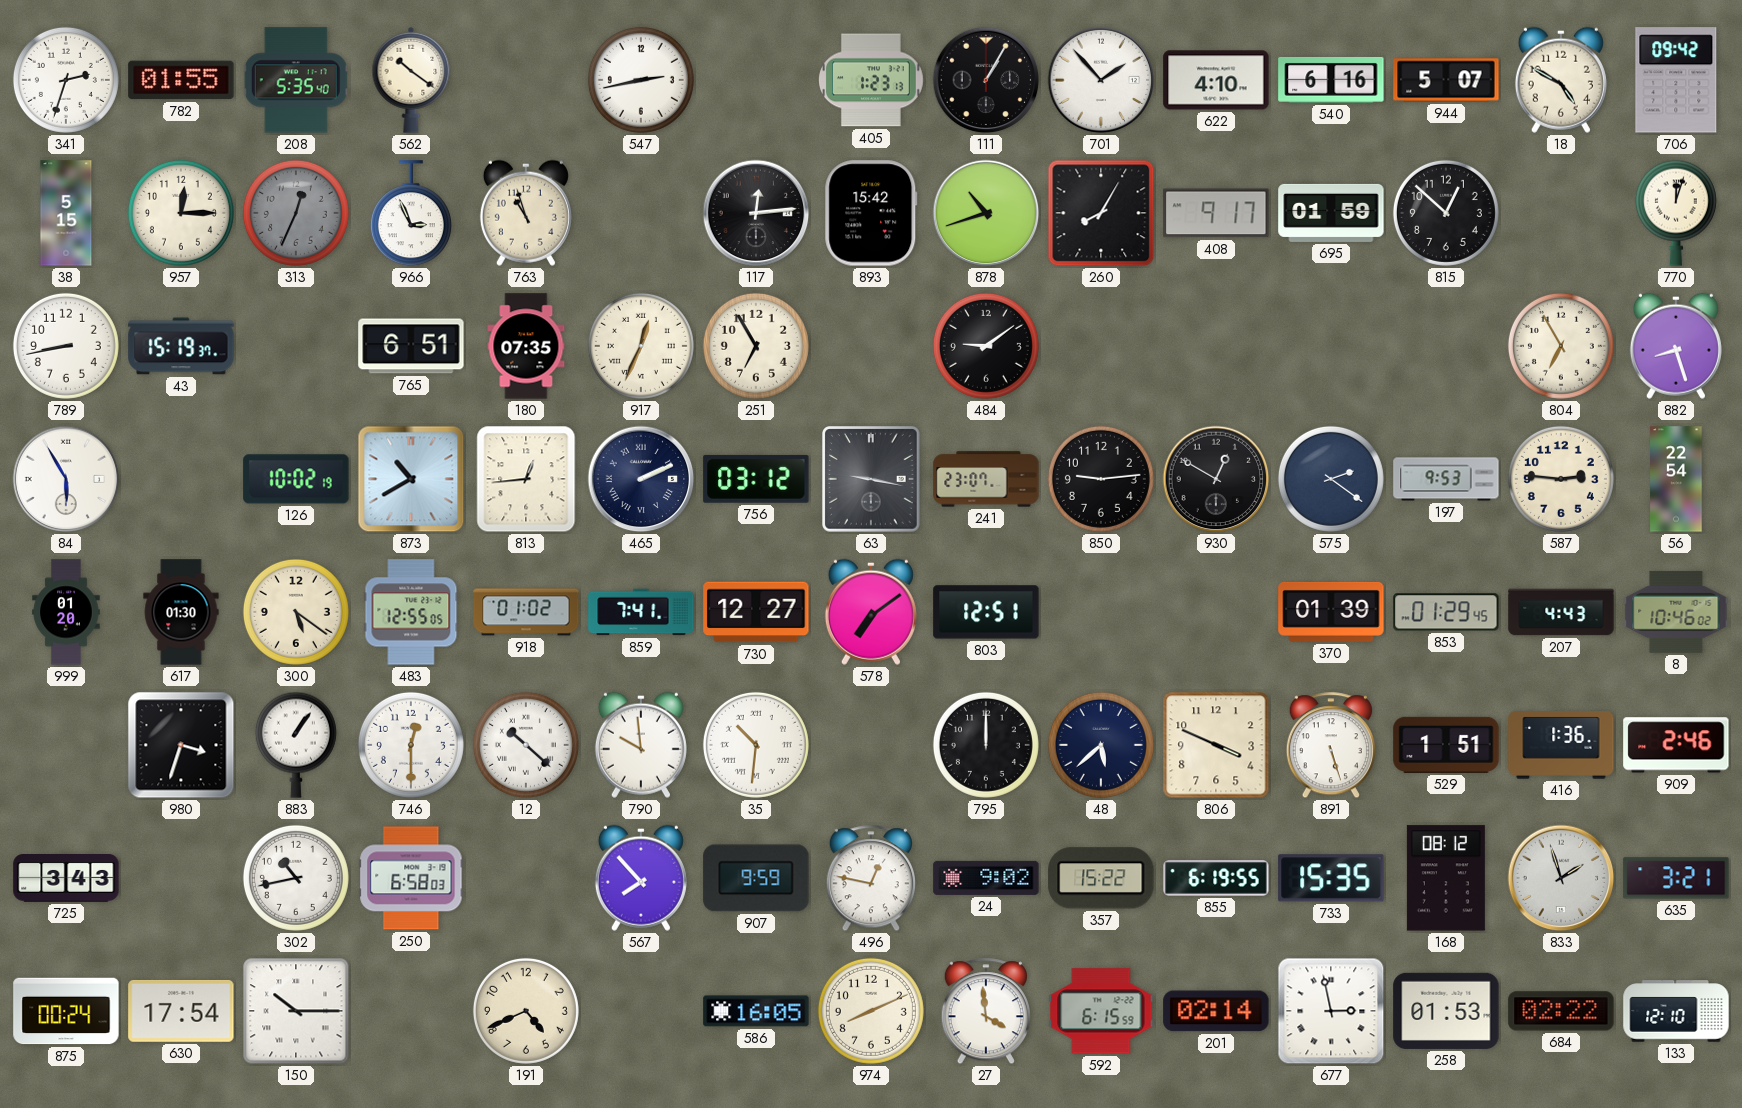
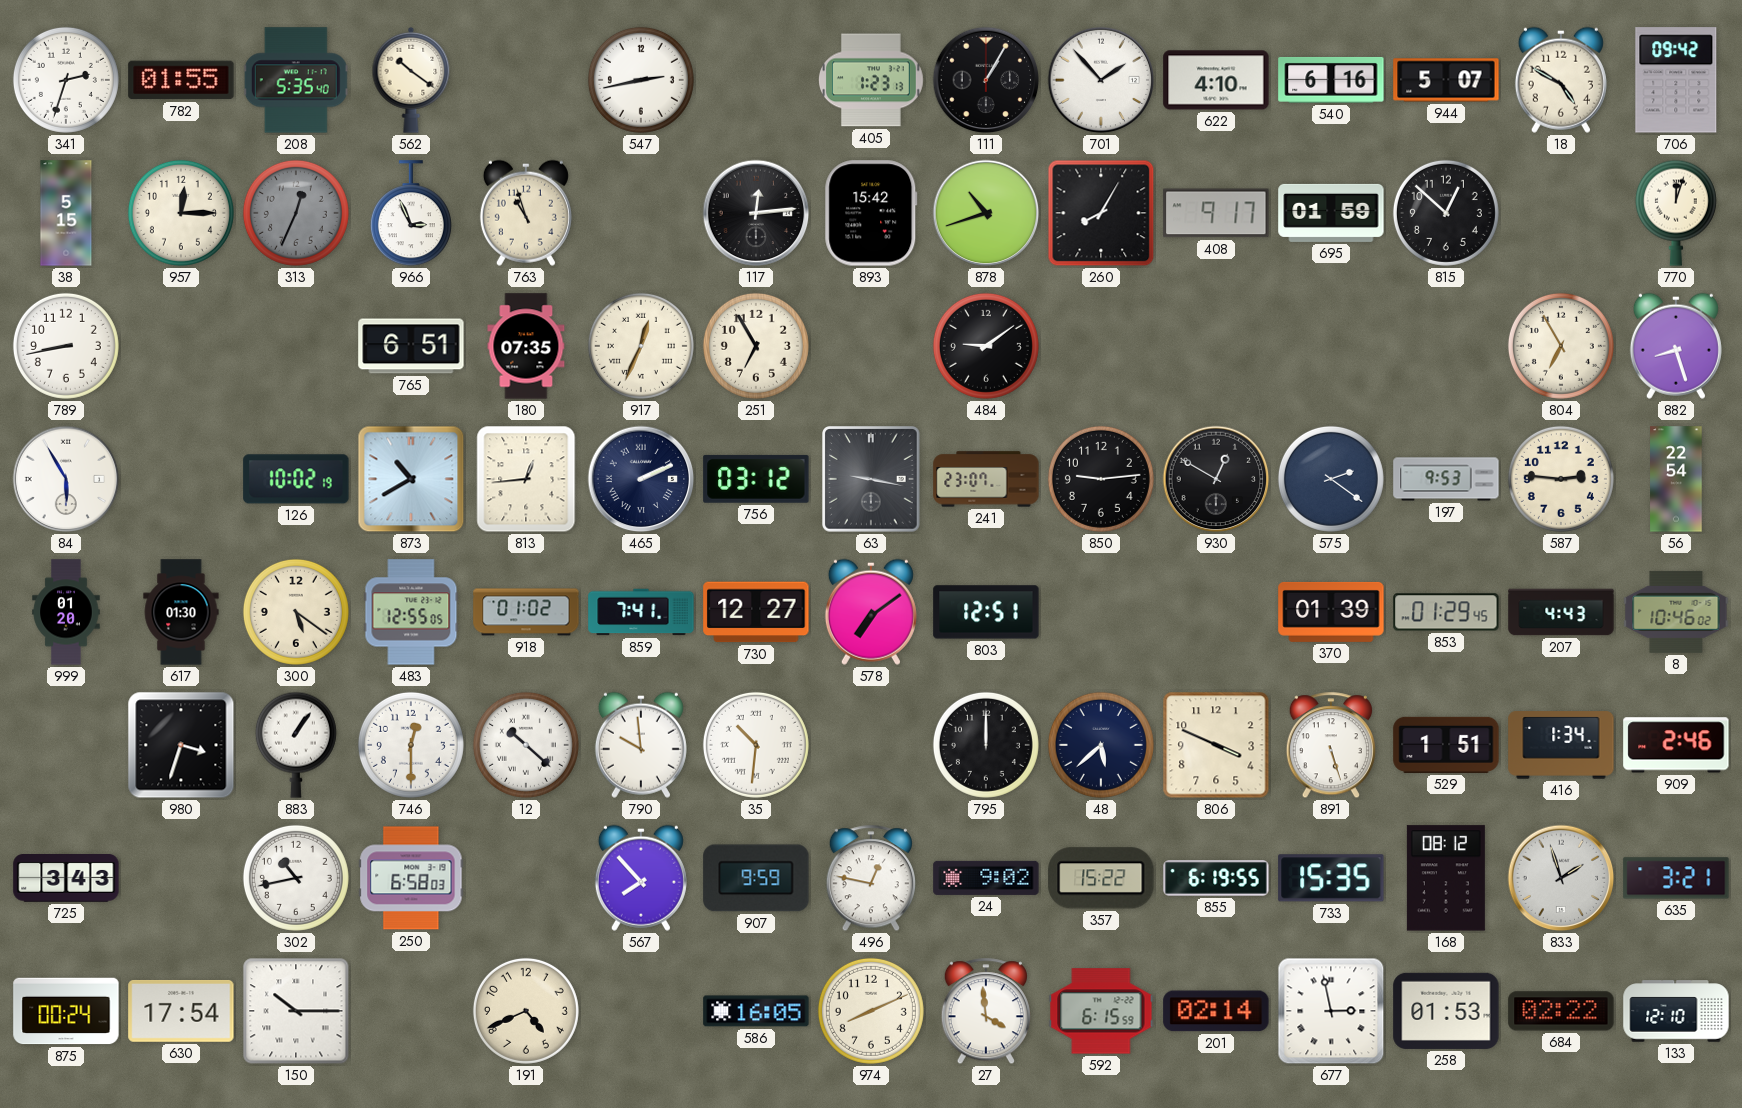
43: 15:19 -> none
416: 1:36 -> 1:34
